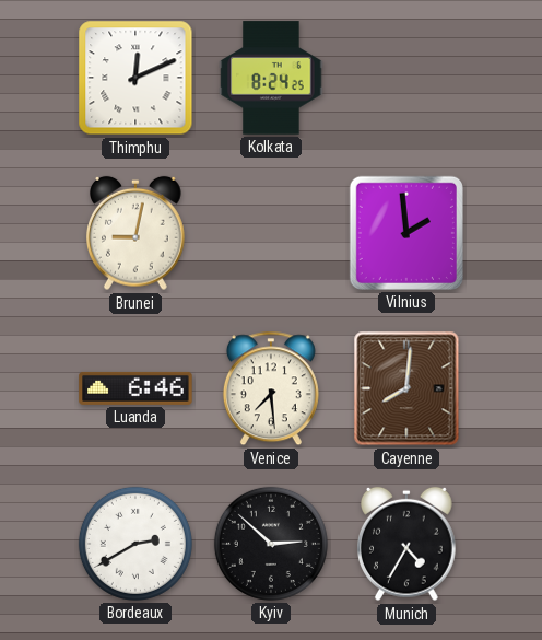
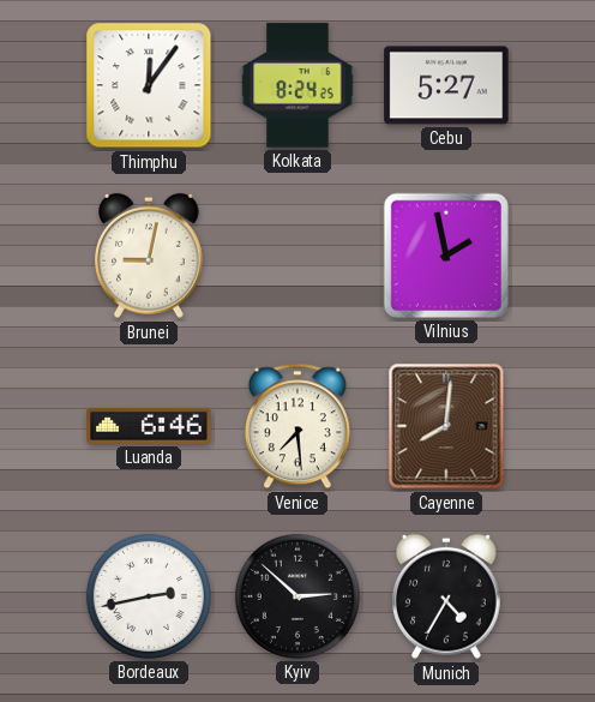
Thimphu: 12:11 -> 12:06
Cebu: none -> 5:27
Vilnius: 1:59 -> 1:58
Bordeaux: 2:40 -> 2:43
